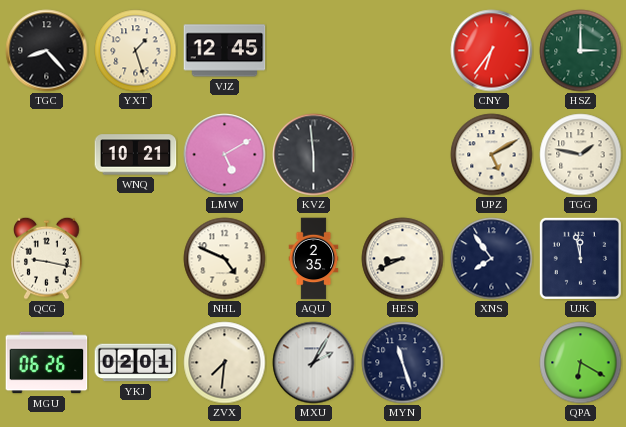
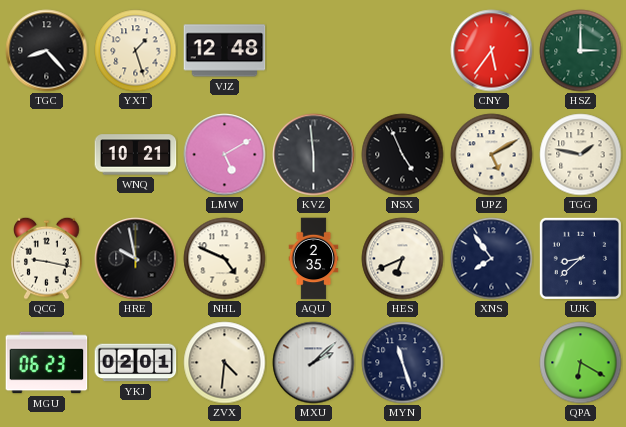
VJZ: 12:45 -> 12:48
CNY: 6:36 -> 5:36
NSX: none -> 4:56
HRE: none -> 9:58
HES: 8:41 -> 6:41
UJK: 11:58 -> 8:38
MGU: 06:26 -> 06:23
ZVX: 7:31 -> 4:31
MXU: 2:05 -> 2:08
